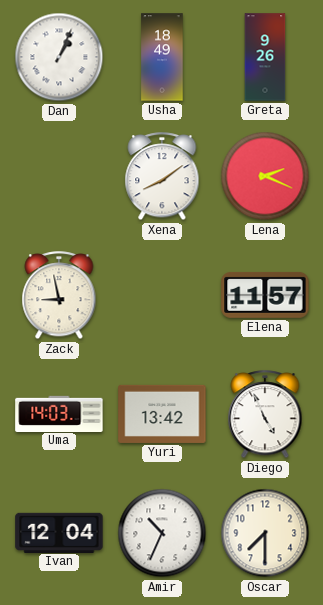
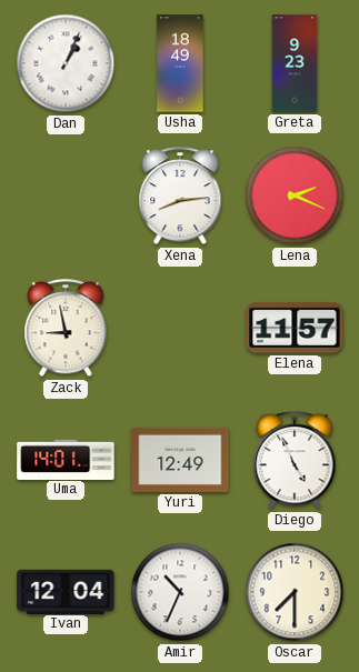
Greta: 9:26 -> 9:23
Xena: 8:09 -> 8:14
Uma: 14:03 -> 14:01
Yuri: 13:42 -> 12:49
